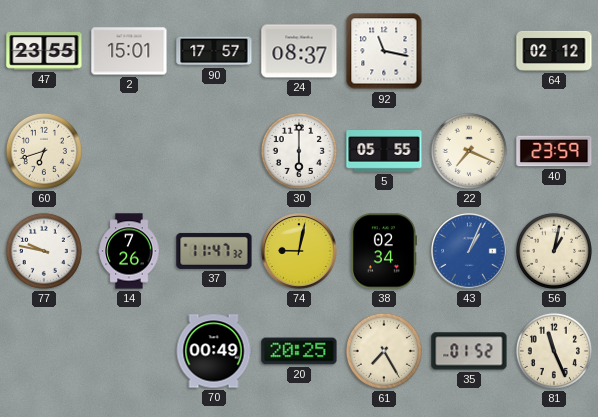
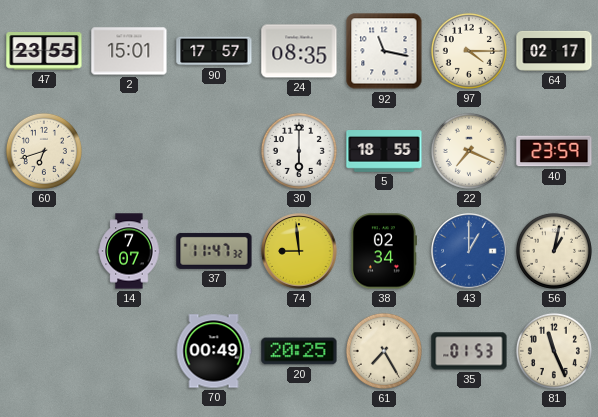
24: 08:37 -> 08:35
97: none -> 4:15
64: 02:12 -> 02:17
5: 05:55 -> 18:55
77: 9:47 -> none
14: 7:26 -> 7:07
74: 9:02 -> 8:59
43: 1:04 -> 1:00
35: 01:52 -> 01:53
